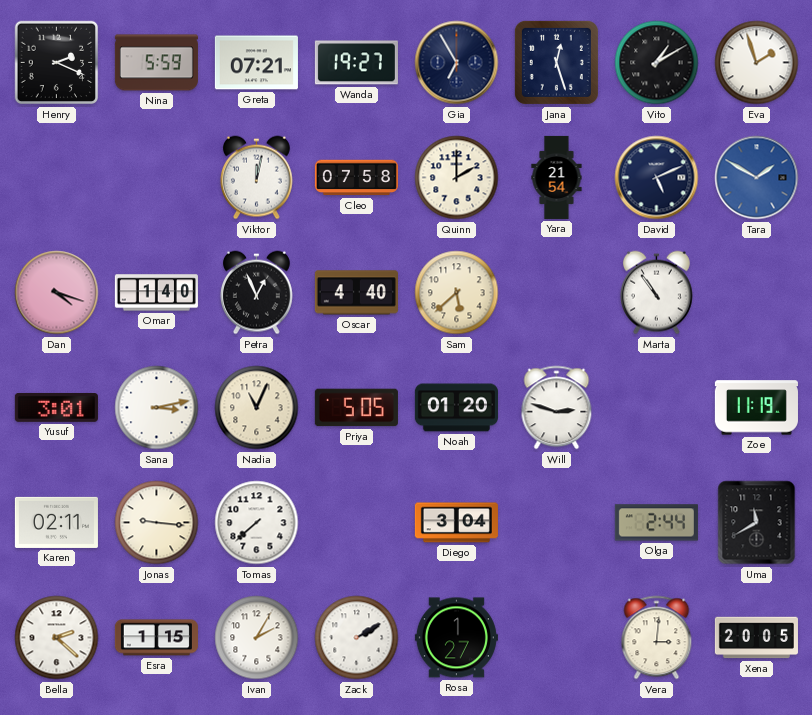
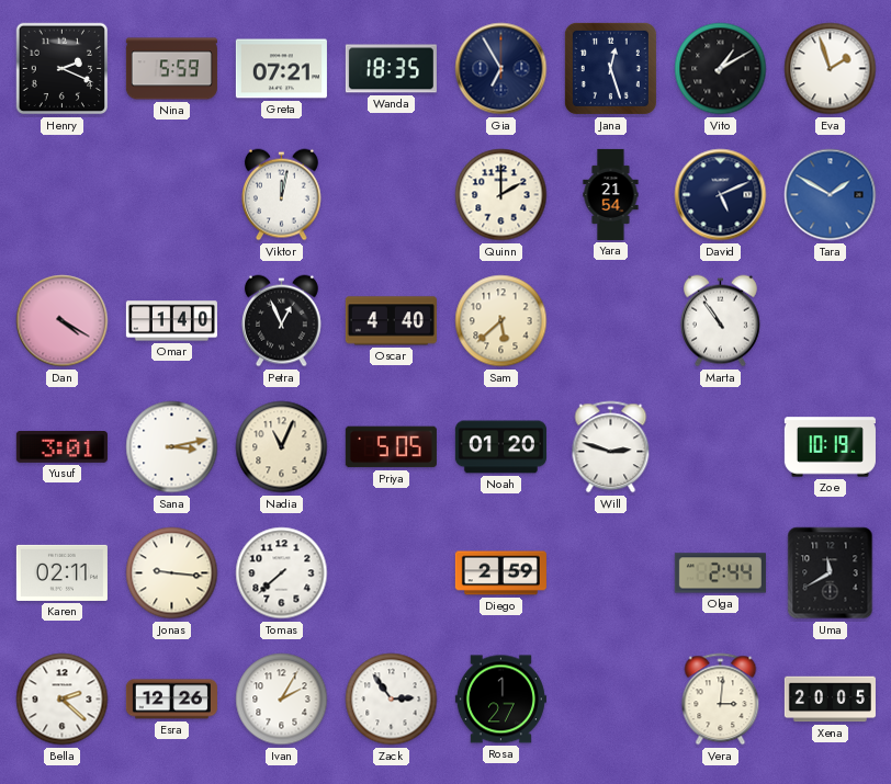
Wanda: 19:27 -> 18:35
Cleo: 07:58 -> none
Dan: 4:18 -> 4:20
Zoe: 11:19 -> 10:19
Diego: 3:04 -> 2:59
Esra: 1:15 -> 12:26
Zack: 2:10 -> 2:54
